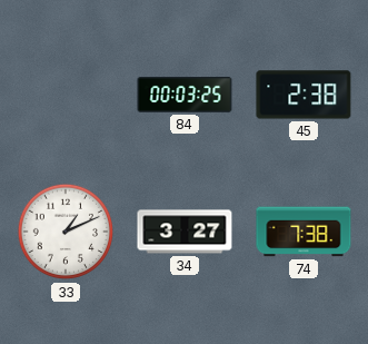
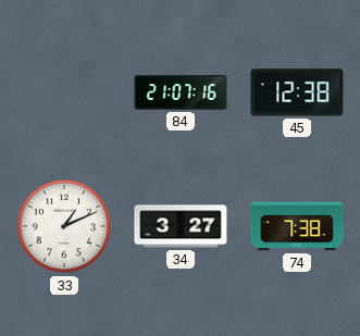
84: 00:03 -> 21:07
45: 2:38 -> 12:38
